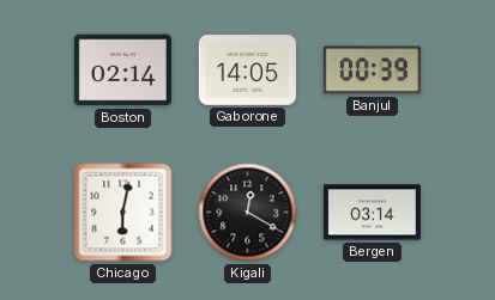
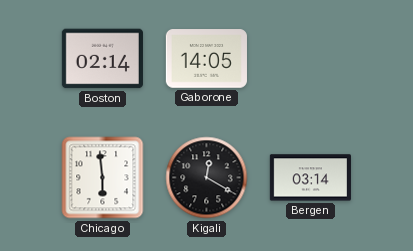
Banjul: 00:39 -> none
Chicago: 6:02 -> 5:59
